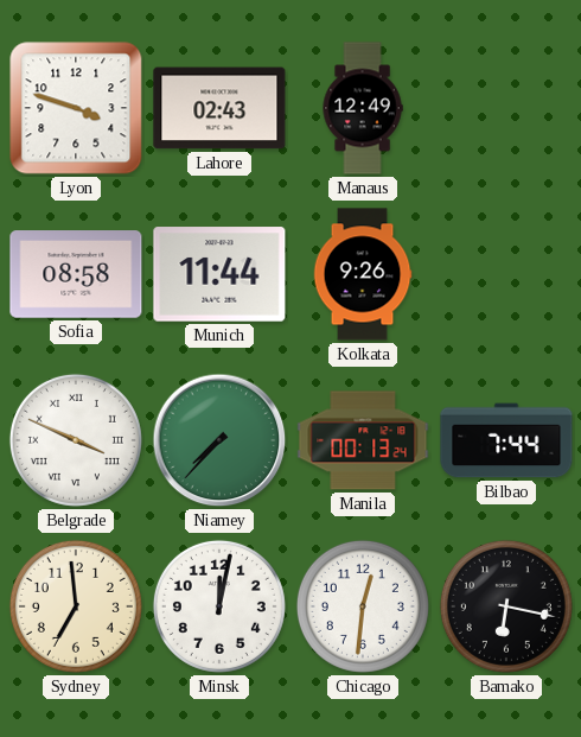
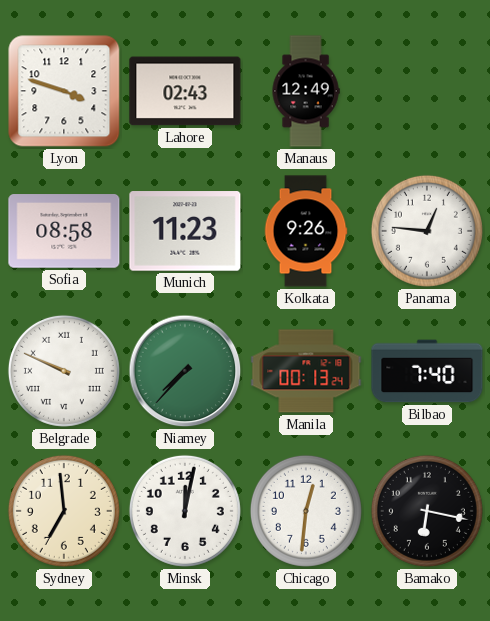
Munich: 11:44 -> 11:23
Panama: none -> 12:46
Belgrade: 3:49 -> 9:49
Bilbao: 7:44 -> 7:40
